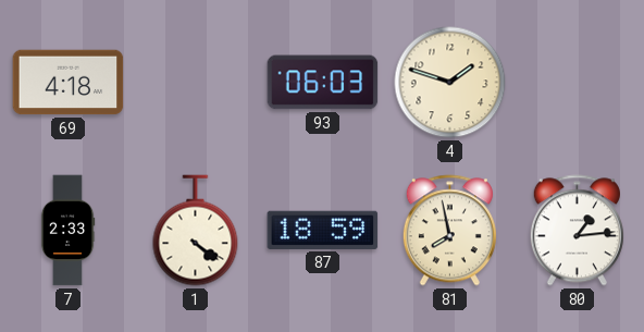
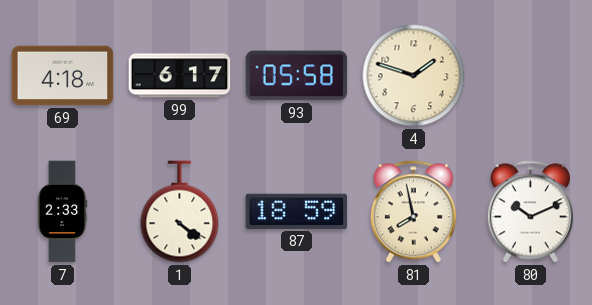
99: none -> 6:17
93: 06:03 -> 05:58
80: 1:14 -> 10:11
